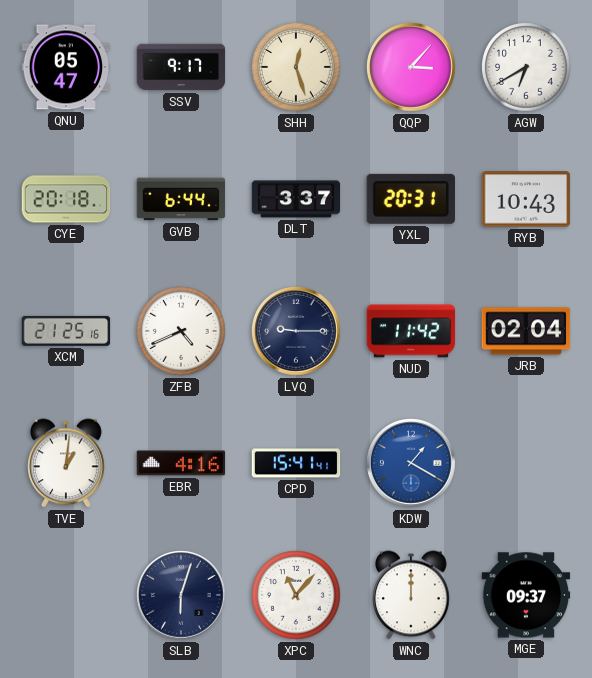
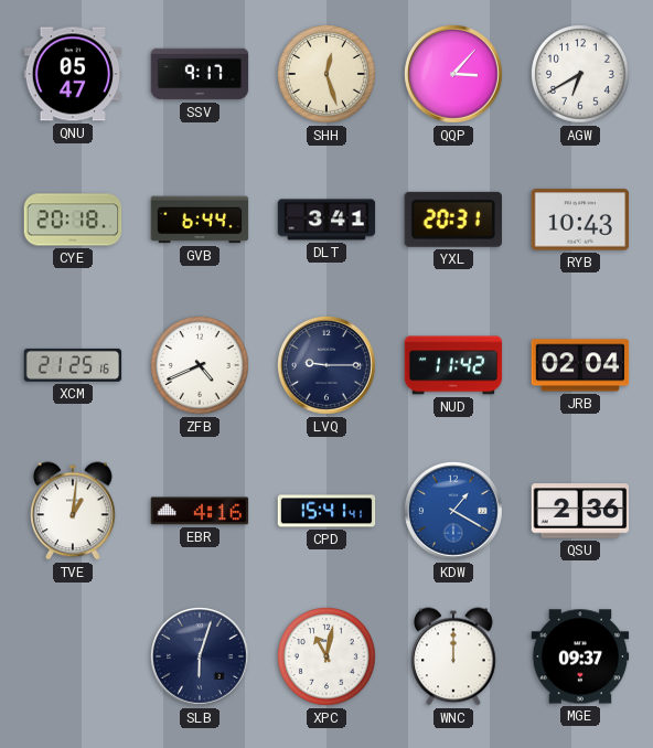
DLT: 3:37 -> 3:41
QSU: none -> 2:36
XPC: 11:07 -> 11:02
